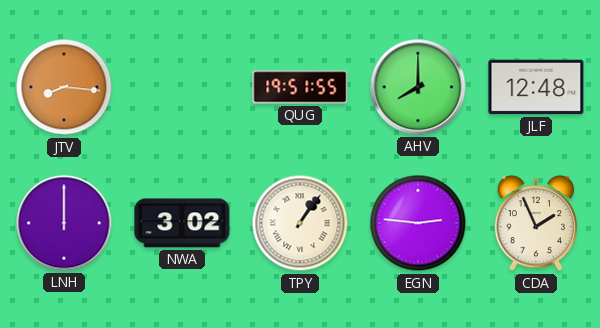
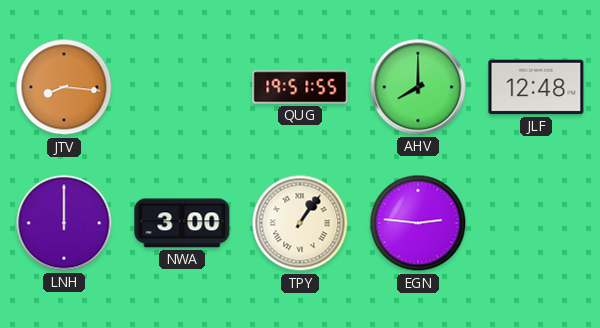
NWA: 3:02 -> 3:00
CDA: 1:56 -> none
